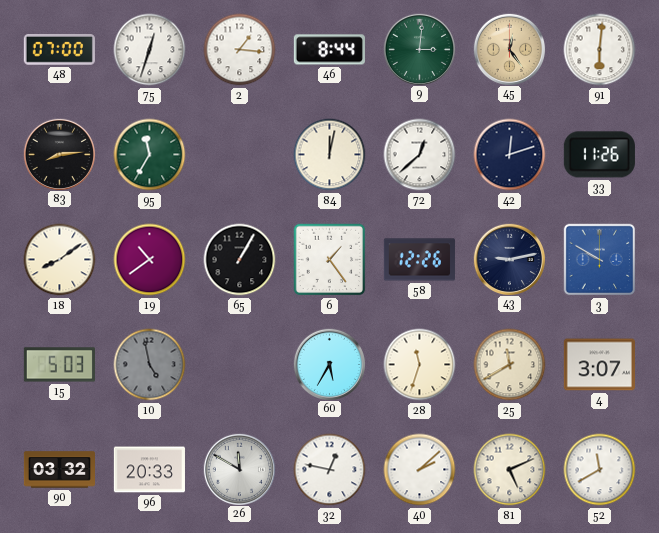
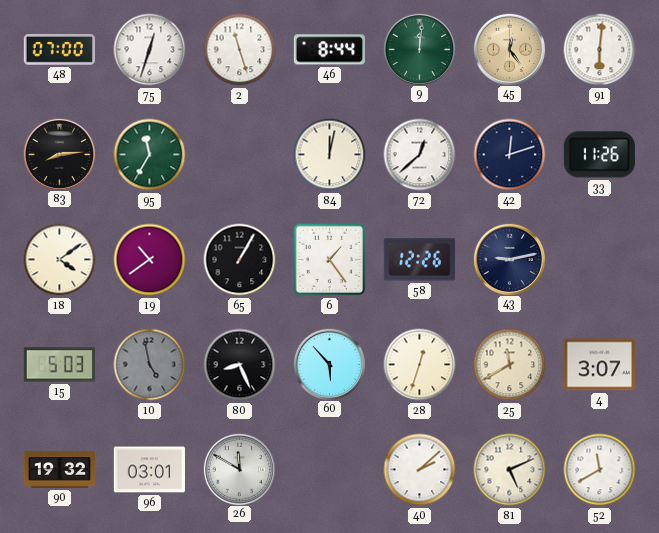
2: 1:16 -> 11:27
9: 3:01 -> 12:01
18: 8:09 -> 4:09
3: 9:50 -> none
80: none -> 8:26
60: 5:35 -> 5:53
28: 11:33 -> 12:33
90: 03:32 -> 19:32
96: 20:33 -> 03:01
32: 12:47 -> none
